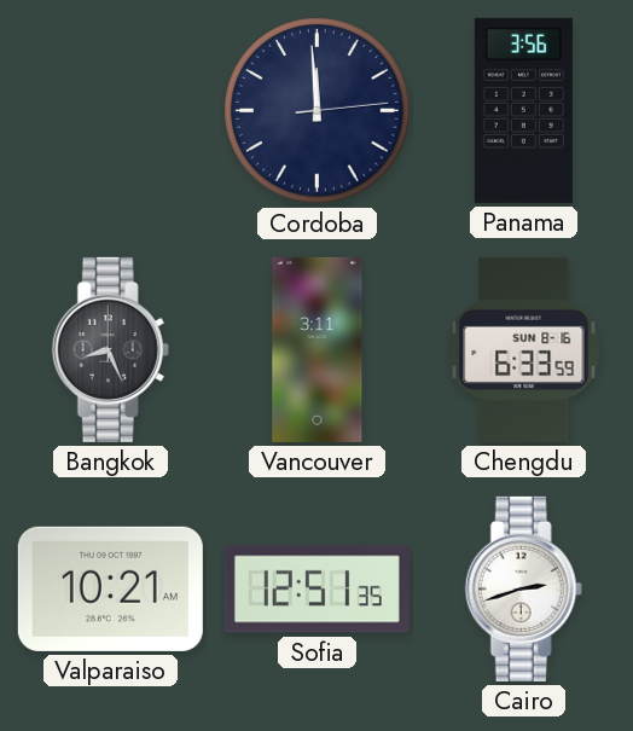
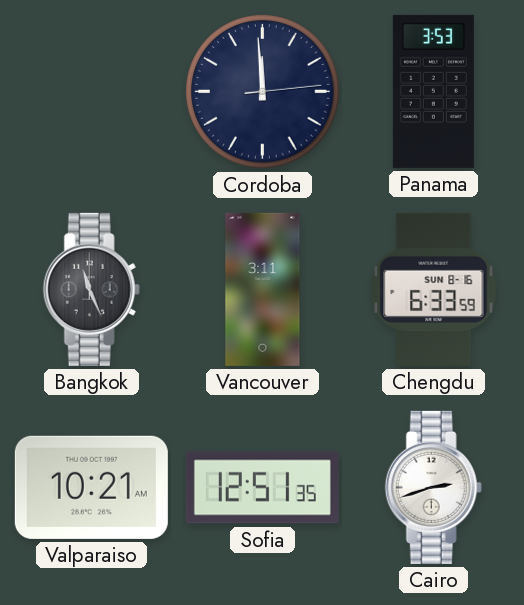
Panama: 3:56 -> 3:53
Bangkok: 8:26 -> 11:26
